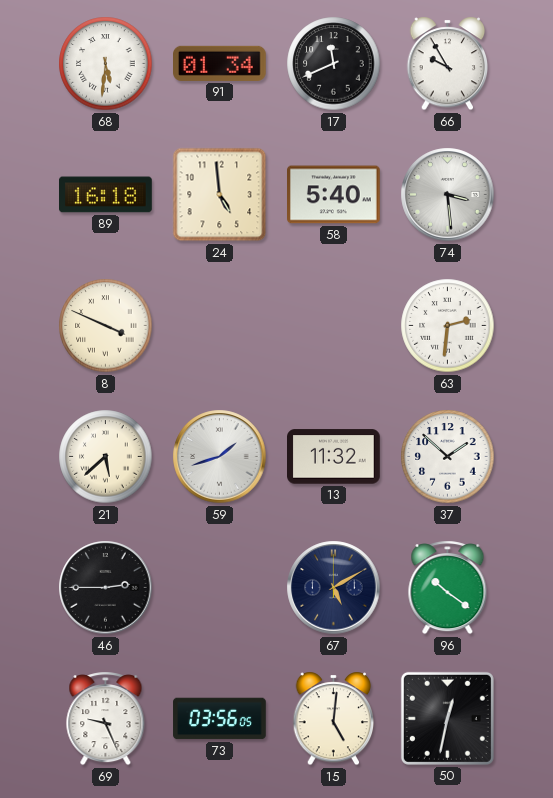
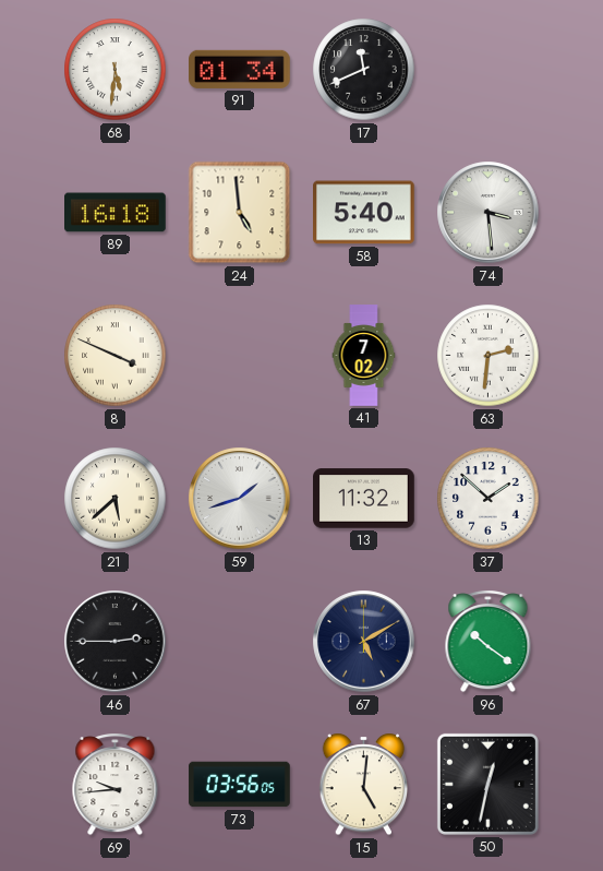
66: 9:55 -> none
41: none -> 7:02
69: 9:26 -> 9:44
